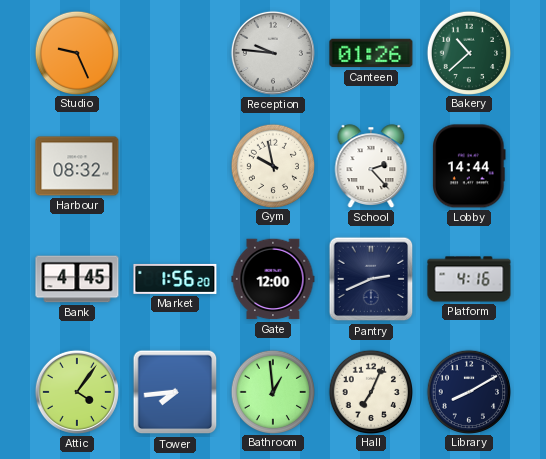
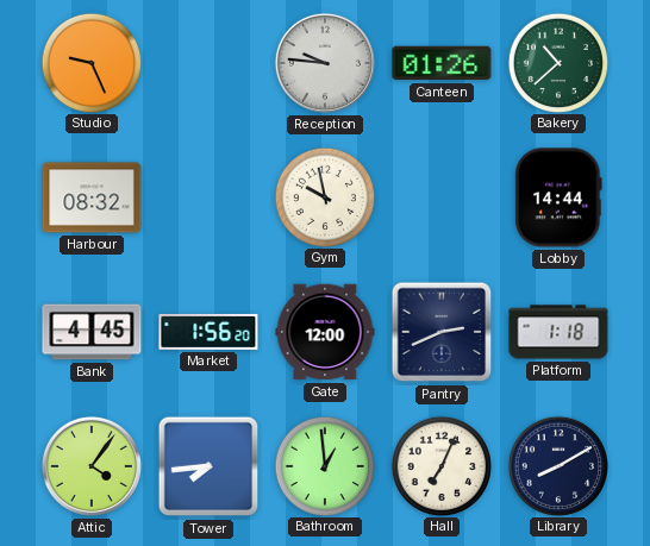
School: 2:23 -> none
Platform: 4:16 -> 1:18
